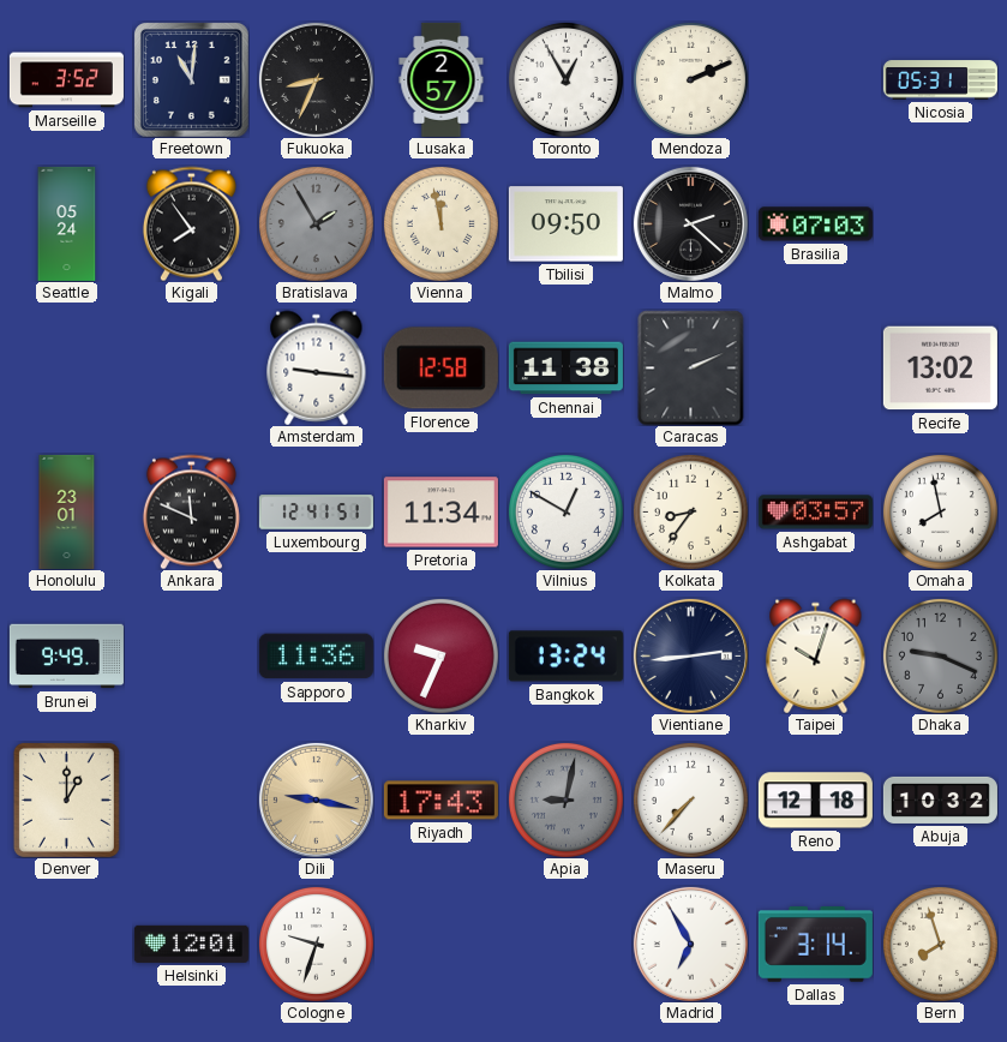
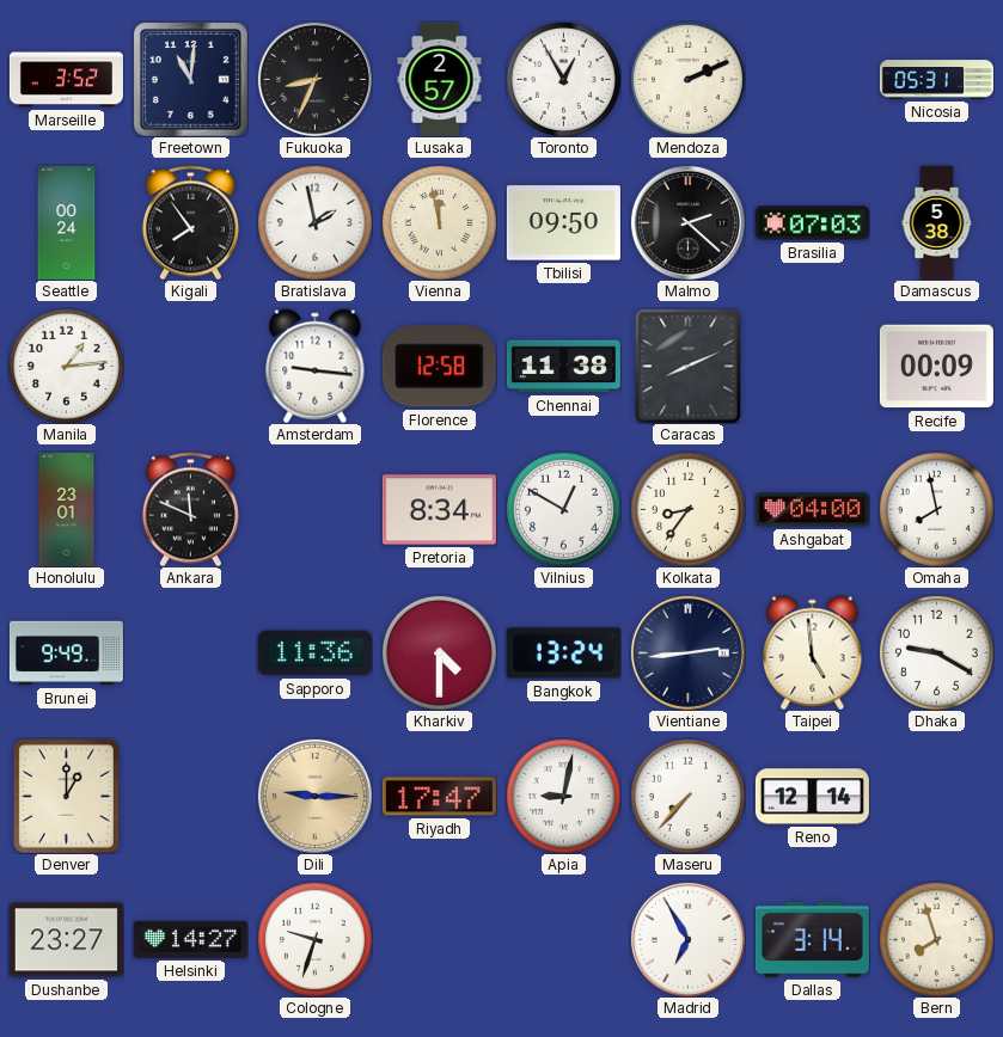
Seattle: 05:24 -> 00:24
Bratislava: 1:55 -> 1:58
Bratislava dial: grey -> white
Damascus: none -> 5:38
Manila: none -> 1:14
Caracas: 2:11 -> 8:11
Recife: 13:02 -> 00:09
Luxembourg: 12:41 -> none
Pretoria: 11:34 -> 8:34
Ashgabat: 03:57 -> 04:00
Kharkiv: 9:34 -> 4:30
Taipei: 10:03 -> 4:59
Dhaka: 9:19 -> 9:20
Dhaka dial: grey -> white
Dili: 9:17 -> 9:15
Riyadh: 17:43 -> 17:47
Apia dial: grey -> white
Reno: 12:18 -> 12:14
Abuja: 10:32 -> none
Dushanbe: none -> 23:27
Helsinki: 12:01 -> 14:27
